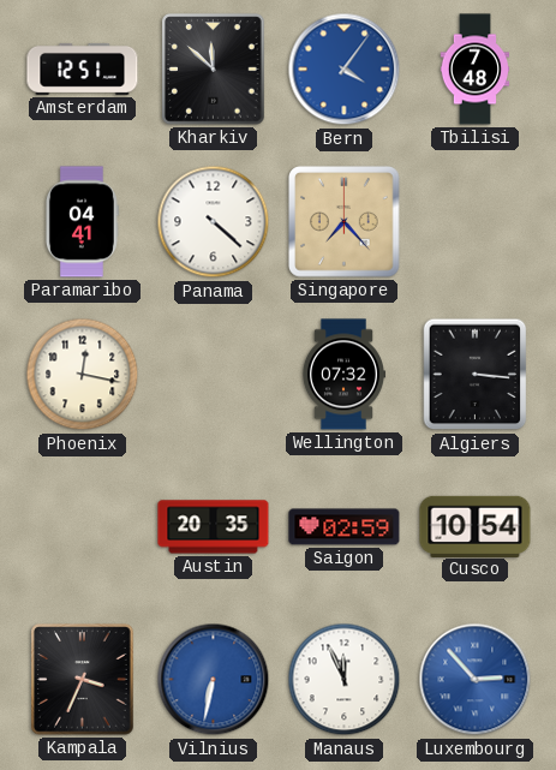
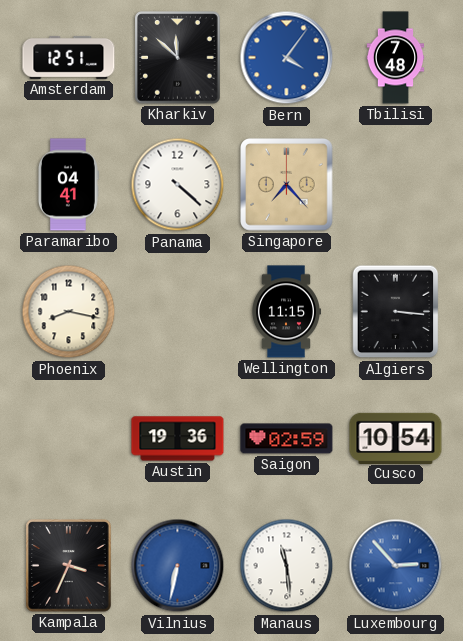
Phoenix: 12:17 -> 8:17
Wellington: 07:32 -> 11:15
Austin: 20:35 -> 19:36
Manaus: 11:56 -> 11:29
